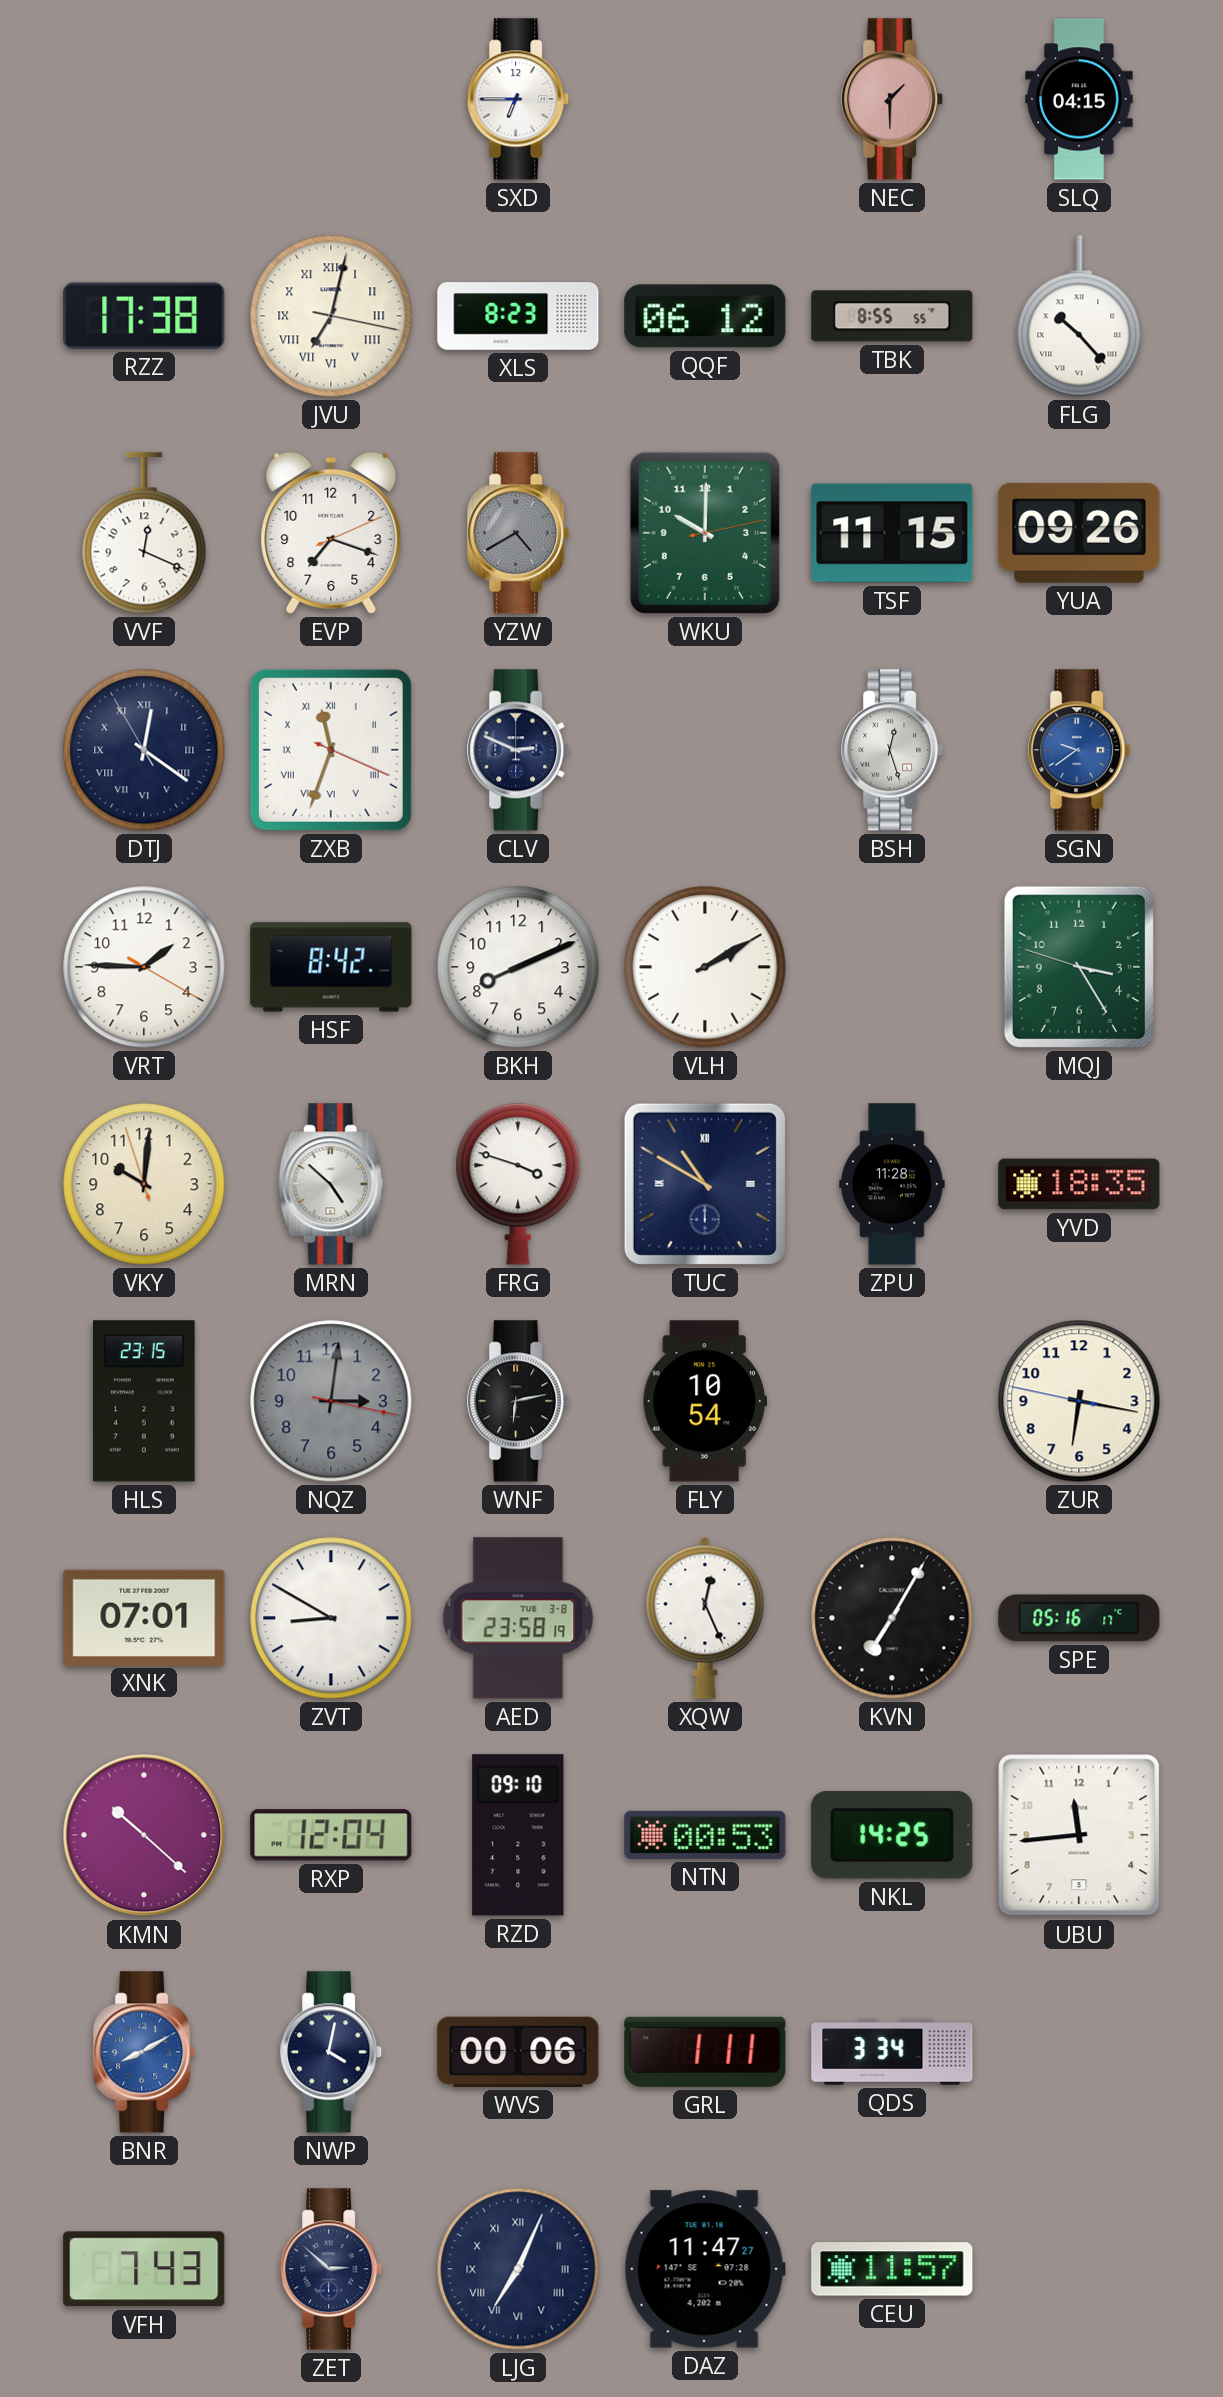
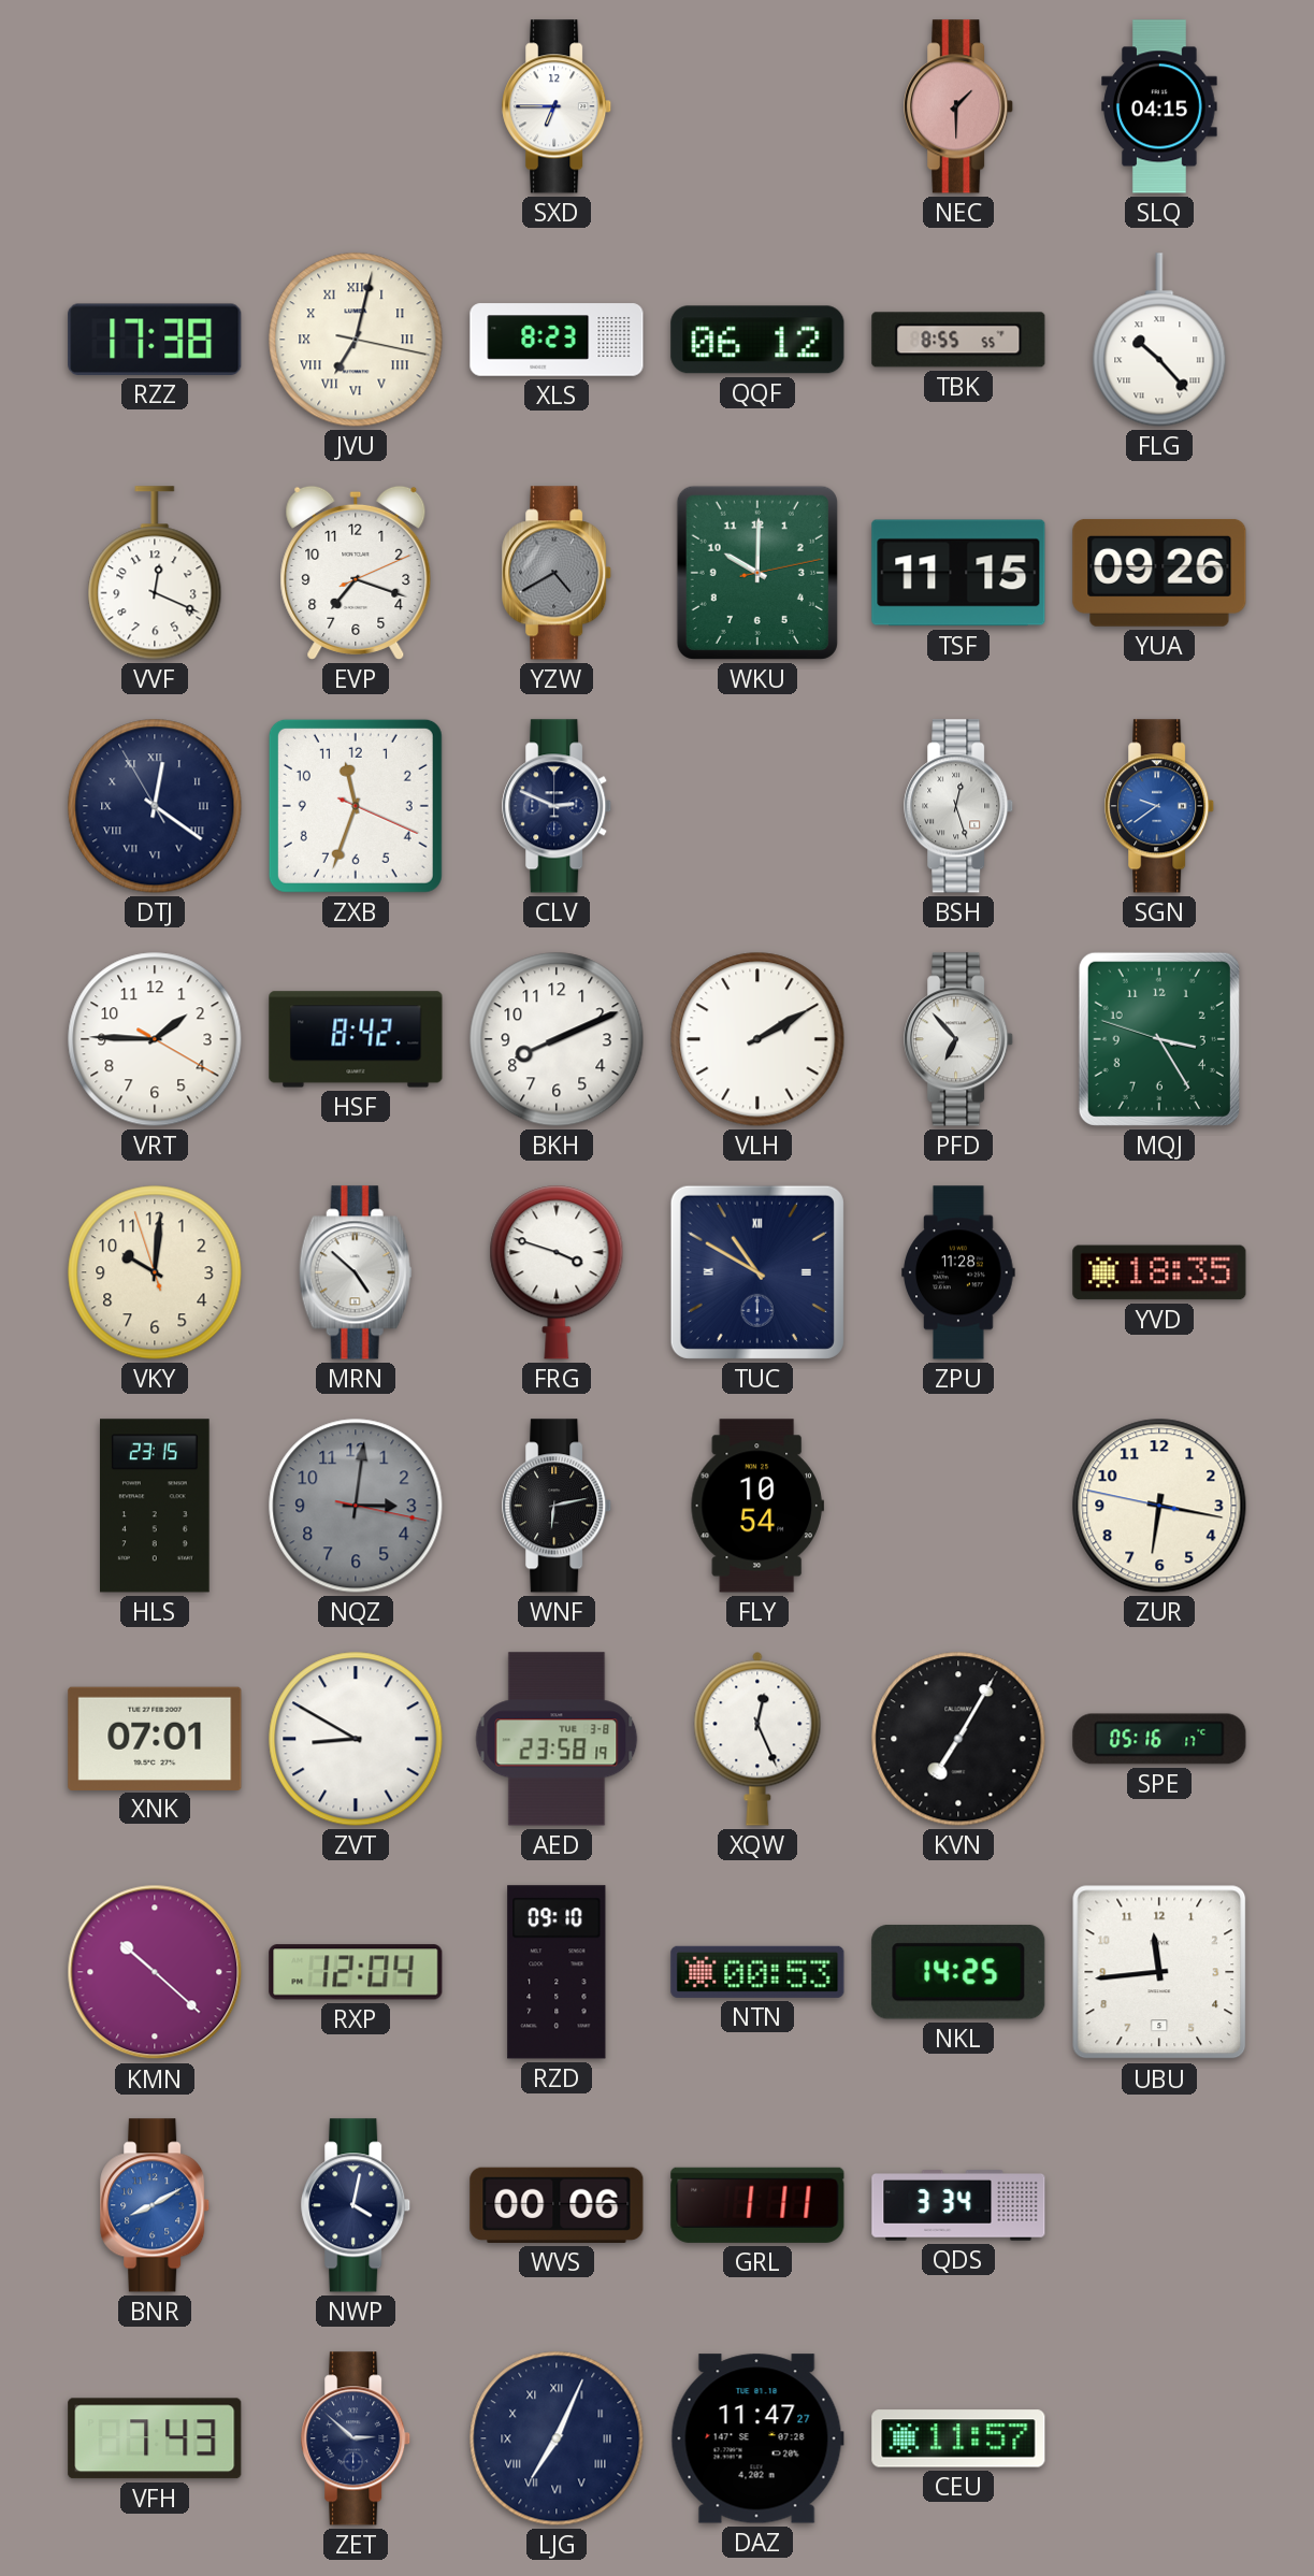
ZXB numerals: Roman -> Arabic
PFD: none -> 6:53
